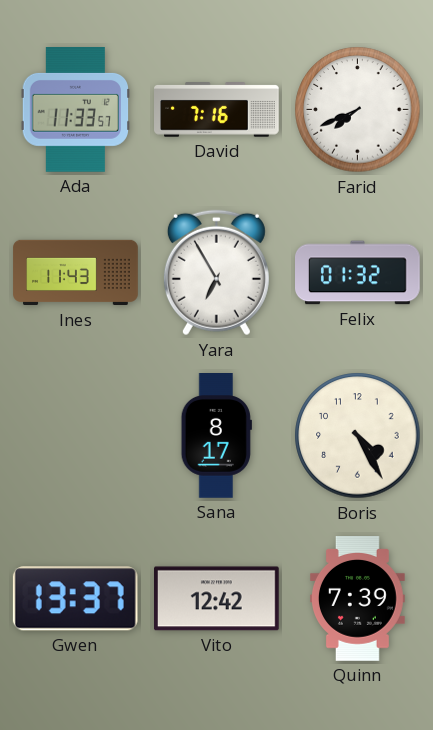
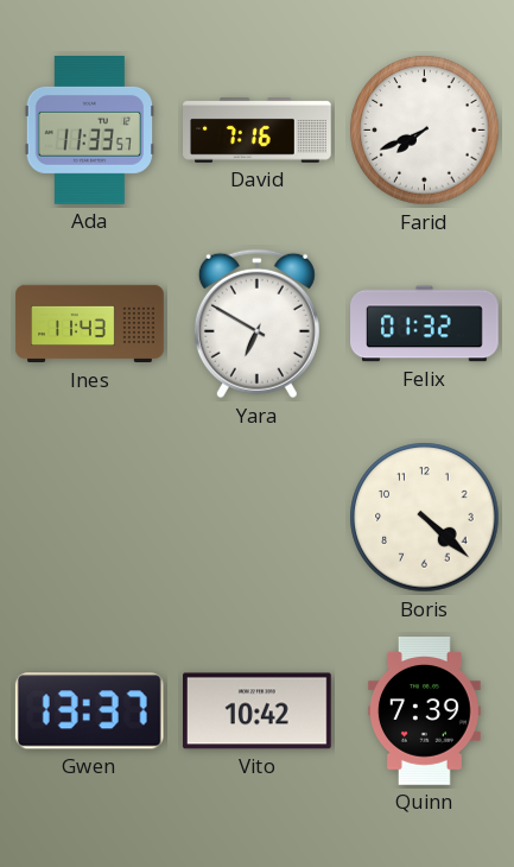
Yara: 6:55 -> 6:50
Sana: 8:17 -> none
Boris: 4:25 -> 4:22
Vito: 12:42 -> 10:42
